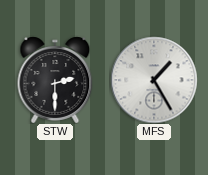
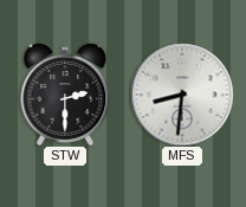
MFS: 1:25 -> 8:31
